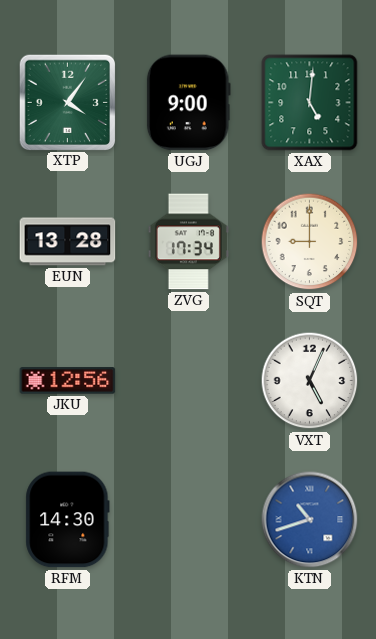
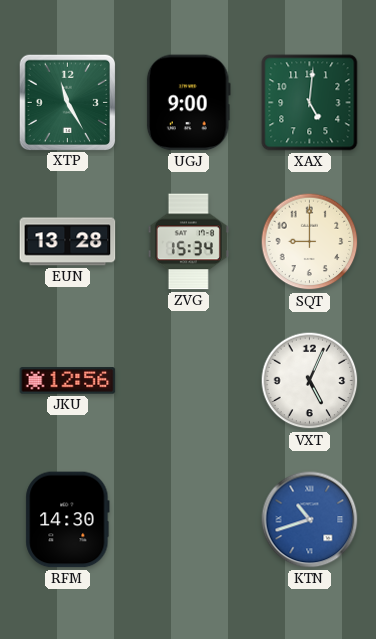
XTP: 4:06 -> 11:25
ZVG: 17:34 -> 15:34
